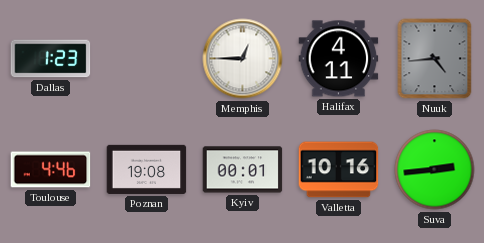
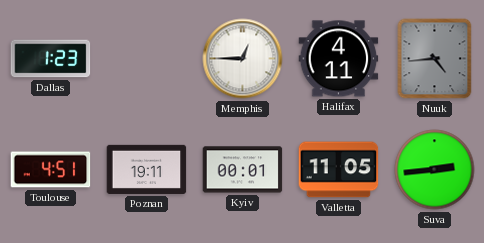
Toulouse: 4:46 -> 4:51
Poznan: 19:08 -> 19:11
Valletta: 10:16 -> 11:05
